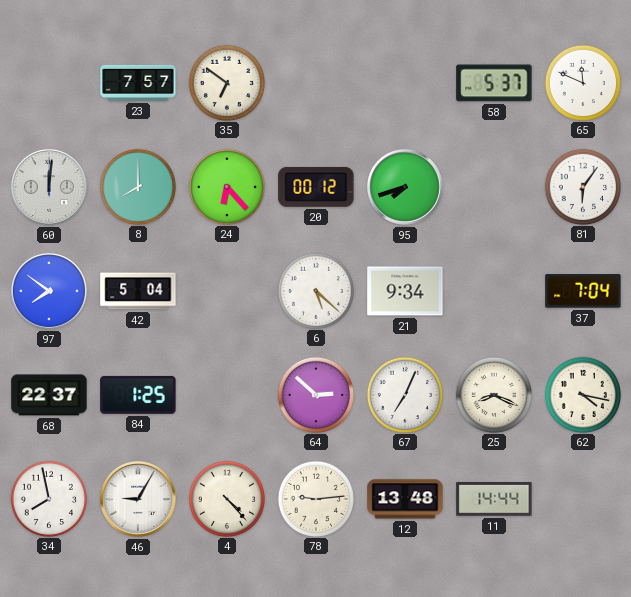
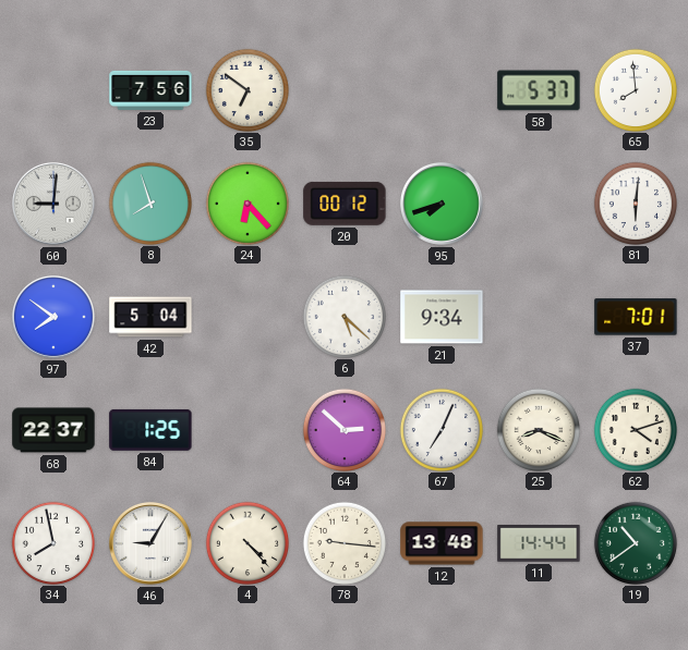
23: 7:57 -> 7:56
65: 11:49 -> 7:59
60: 12:01 -> 9:01
8: 8:00 -> 7:57
81: 6:06 -> 6:01
37: 7:04 -> 7:01
62: 4:17 -> 4:12
78: 9:14 -> 9:16
19: none -> 10:39
